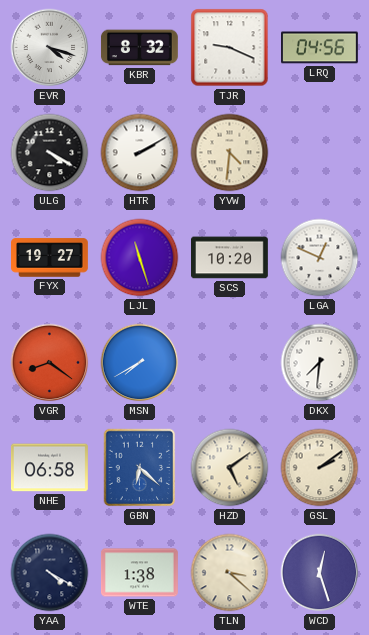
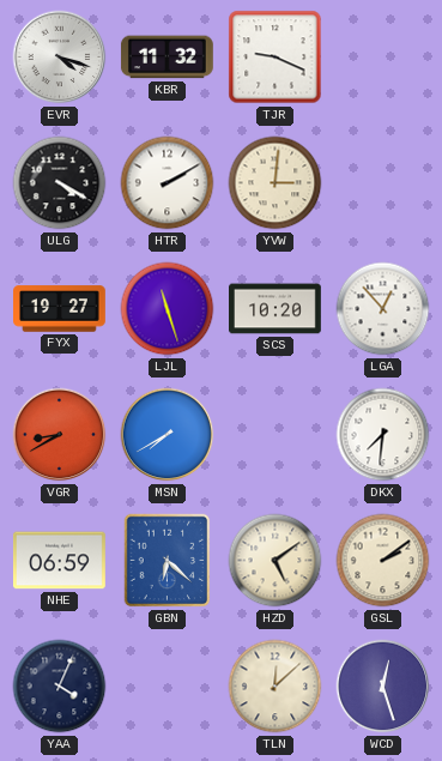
KBR: 8:32 -> 11:32
LRQ: 04:56 -> none
YVW: 4:31 -> 3:01
LGA: 12:49 -> 12:53
VGR: 8:21 -> 8:40
NHE: 06:58 -> 06:59
YAA: 4:20 -> 4:04
WTE: 1:38 -> none
TLN: 3:22 -> 12:08
